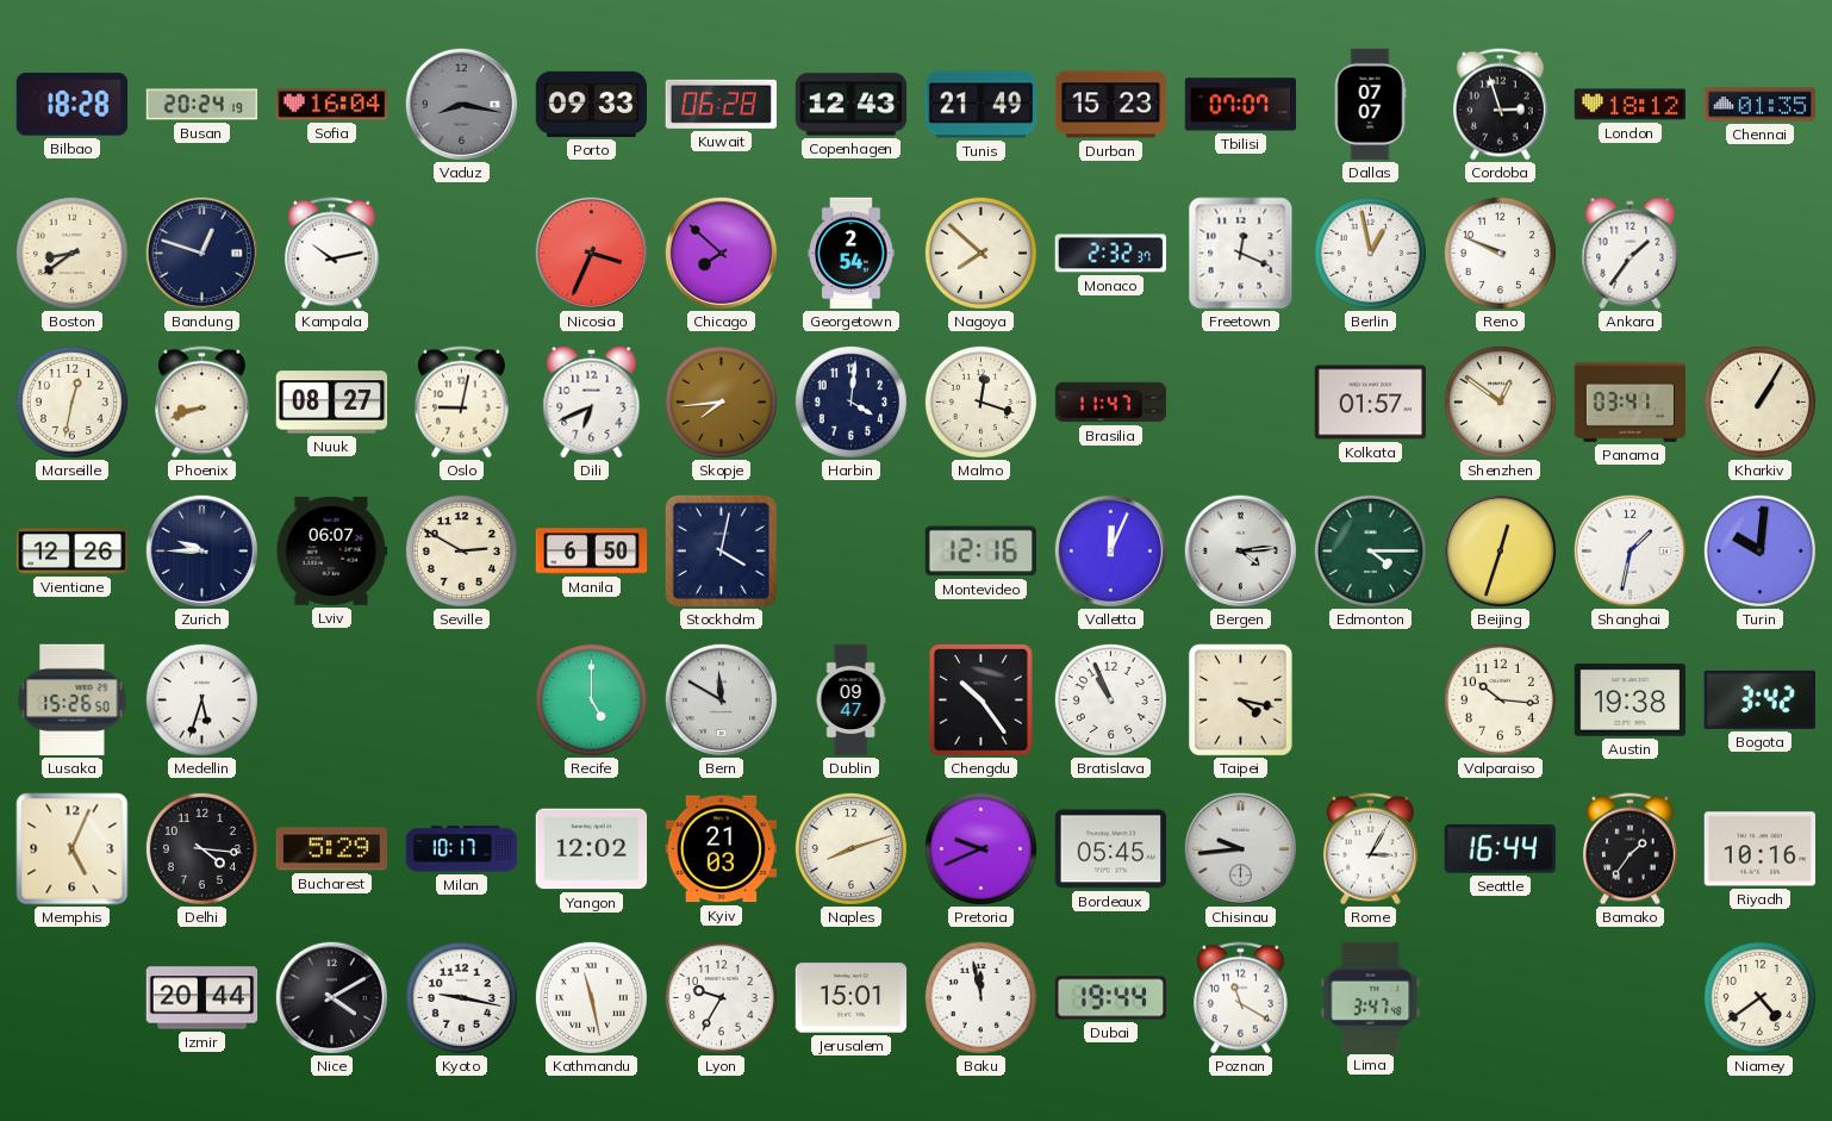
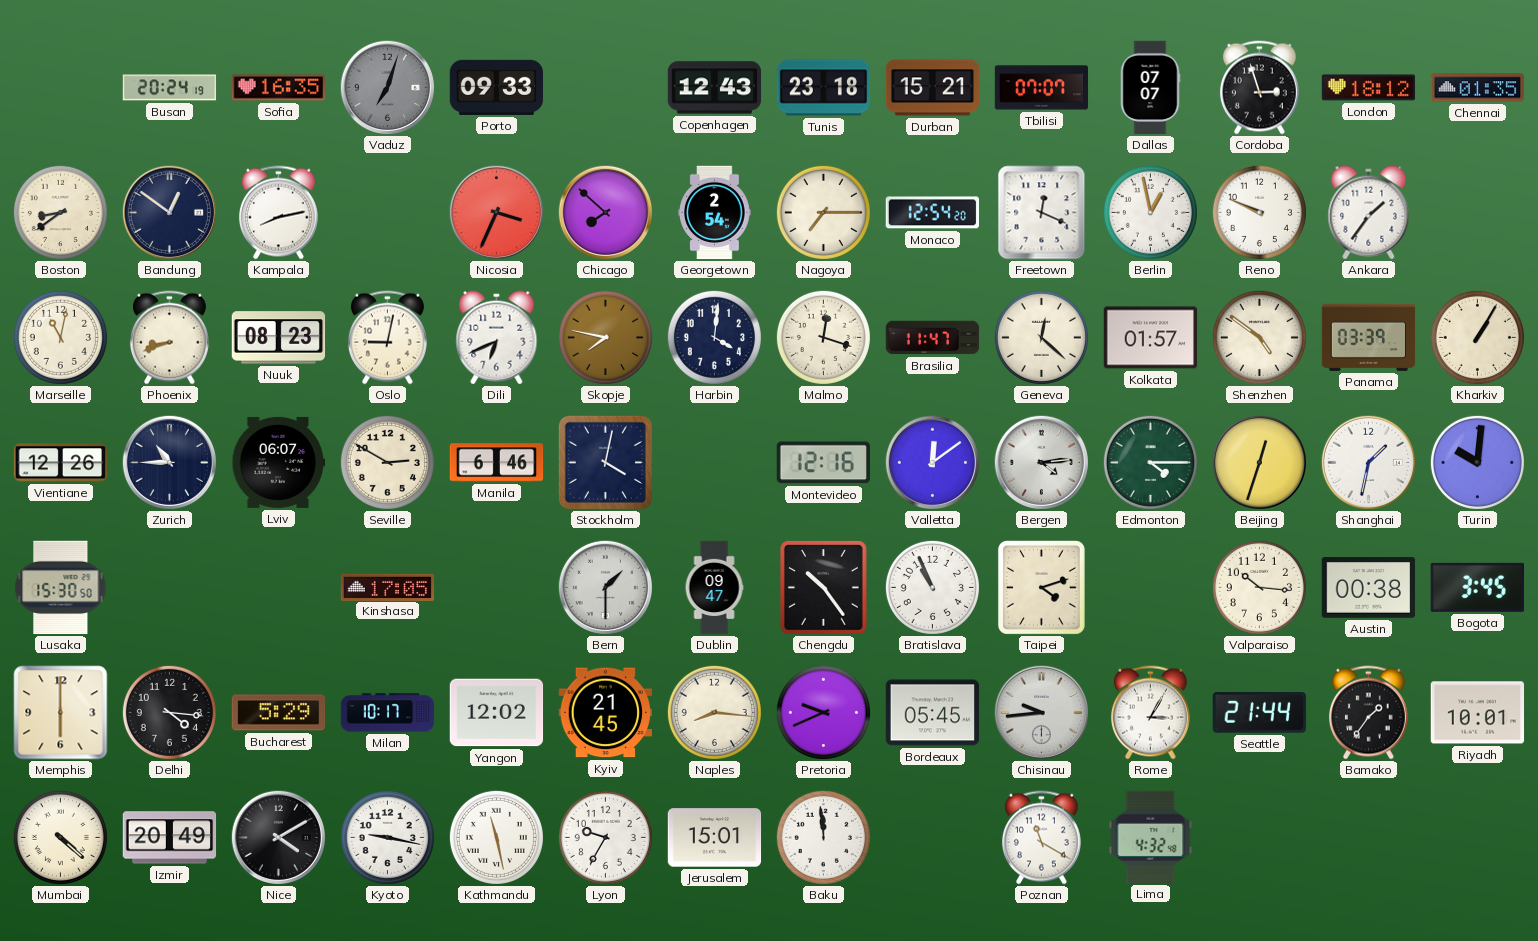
Bilbao: 18:28 -> none
Sofia: 16:04 -> 16:35
Vaduz: 8:17 -> 7:03
Kuwait: 06:28 -> none
Tunis: 21:49 -> 23:18
Durban: 15:23 -> 15:21
Bandung: 12:48 -> 12:51
Kampala: 10:13 -> 8:13
Nagoya: 7:52 -> 7:15
Monaco: 2:32 -> 12:54
Marseille: 12:32 -> 11:02
Nuuk: 08:27 -> 08:23
Skopje: 7:44 -> 7:47
Geneva: none -> 12:22
Shenzhen: 12:51 -> 4:51
Panama: 03:41 -> 03:39
Zurich: 9:45 -> 10:45
Manila: 6:50 -> 6:46
Valletta: 12:04 -> 12:09
Lusaka: 15:26 -> 15:30
Medellin: 5:33 -> none
Kinshasa: none -> 17:05
Recife: 5:00 -> none
Bern: 11:50 -> 1:30
Taipei: 4:17 -> 4:12
Austin: 19:38 -> 00:38
Bogota: 3:42 -> 3:45
Memphis: 5:04 -> 6:00
Kyiv: 21:03 -> 21:45
Naples: 8:12 -> 8:16
Seattle: 16:44 -> 21:44
Riyadh: 10:16 -> 10:01
Mumbai: none -> 4:22
Izmir: 20:44 -> 20:49
Baku: 11:58 -> 11:59
Dubai: 19:44 -> none
Lima: 3:47 -> 4:32
Niamey: 4:39 -> none
